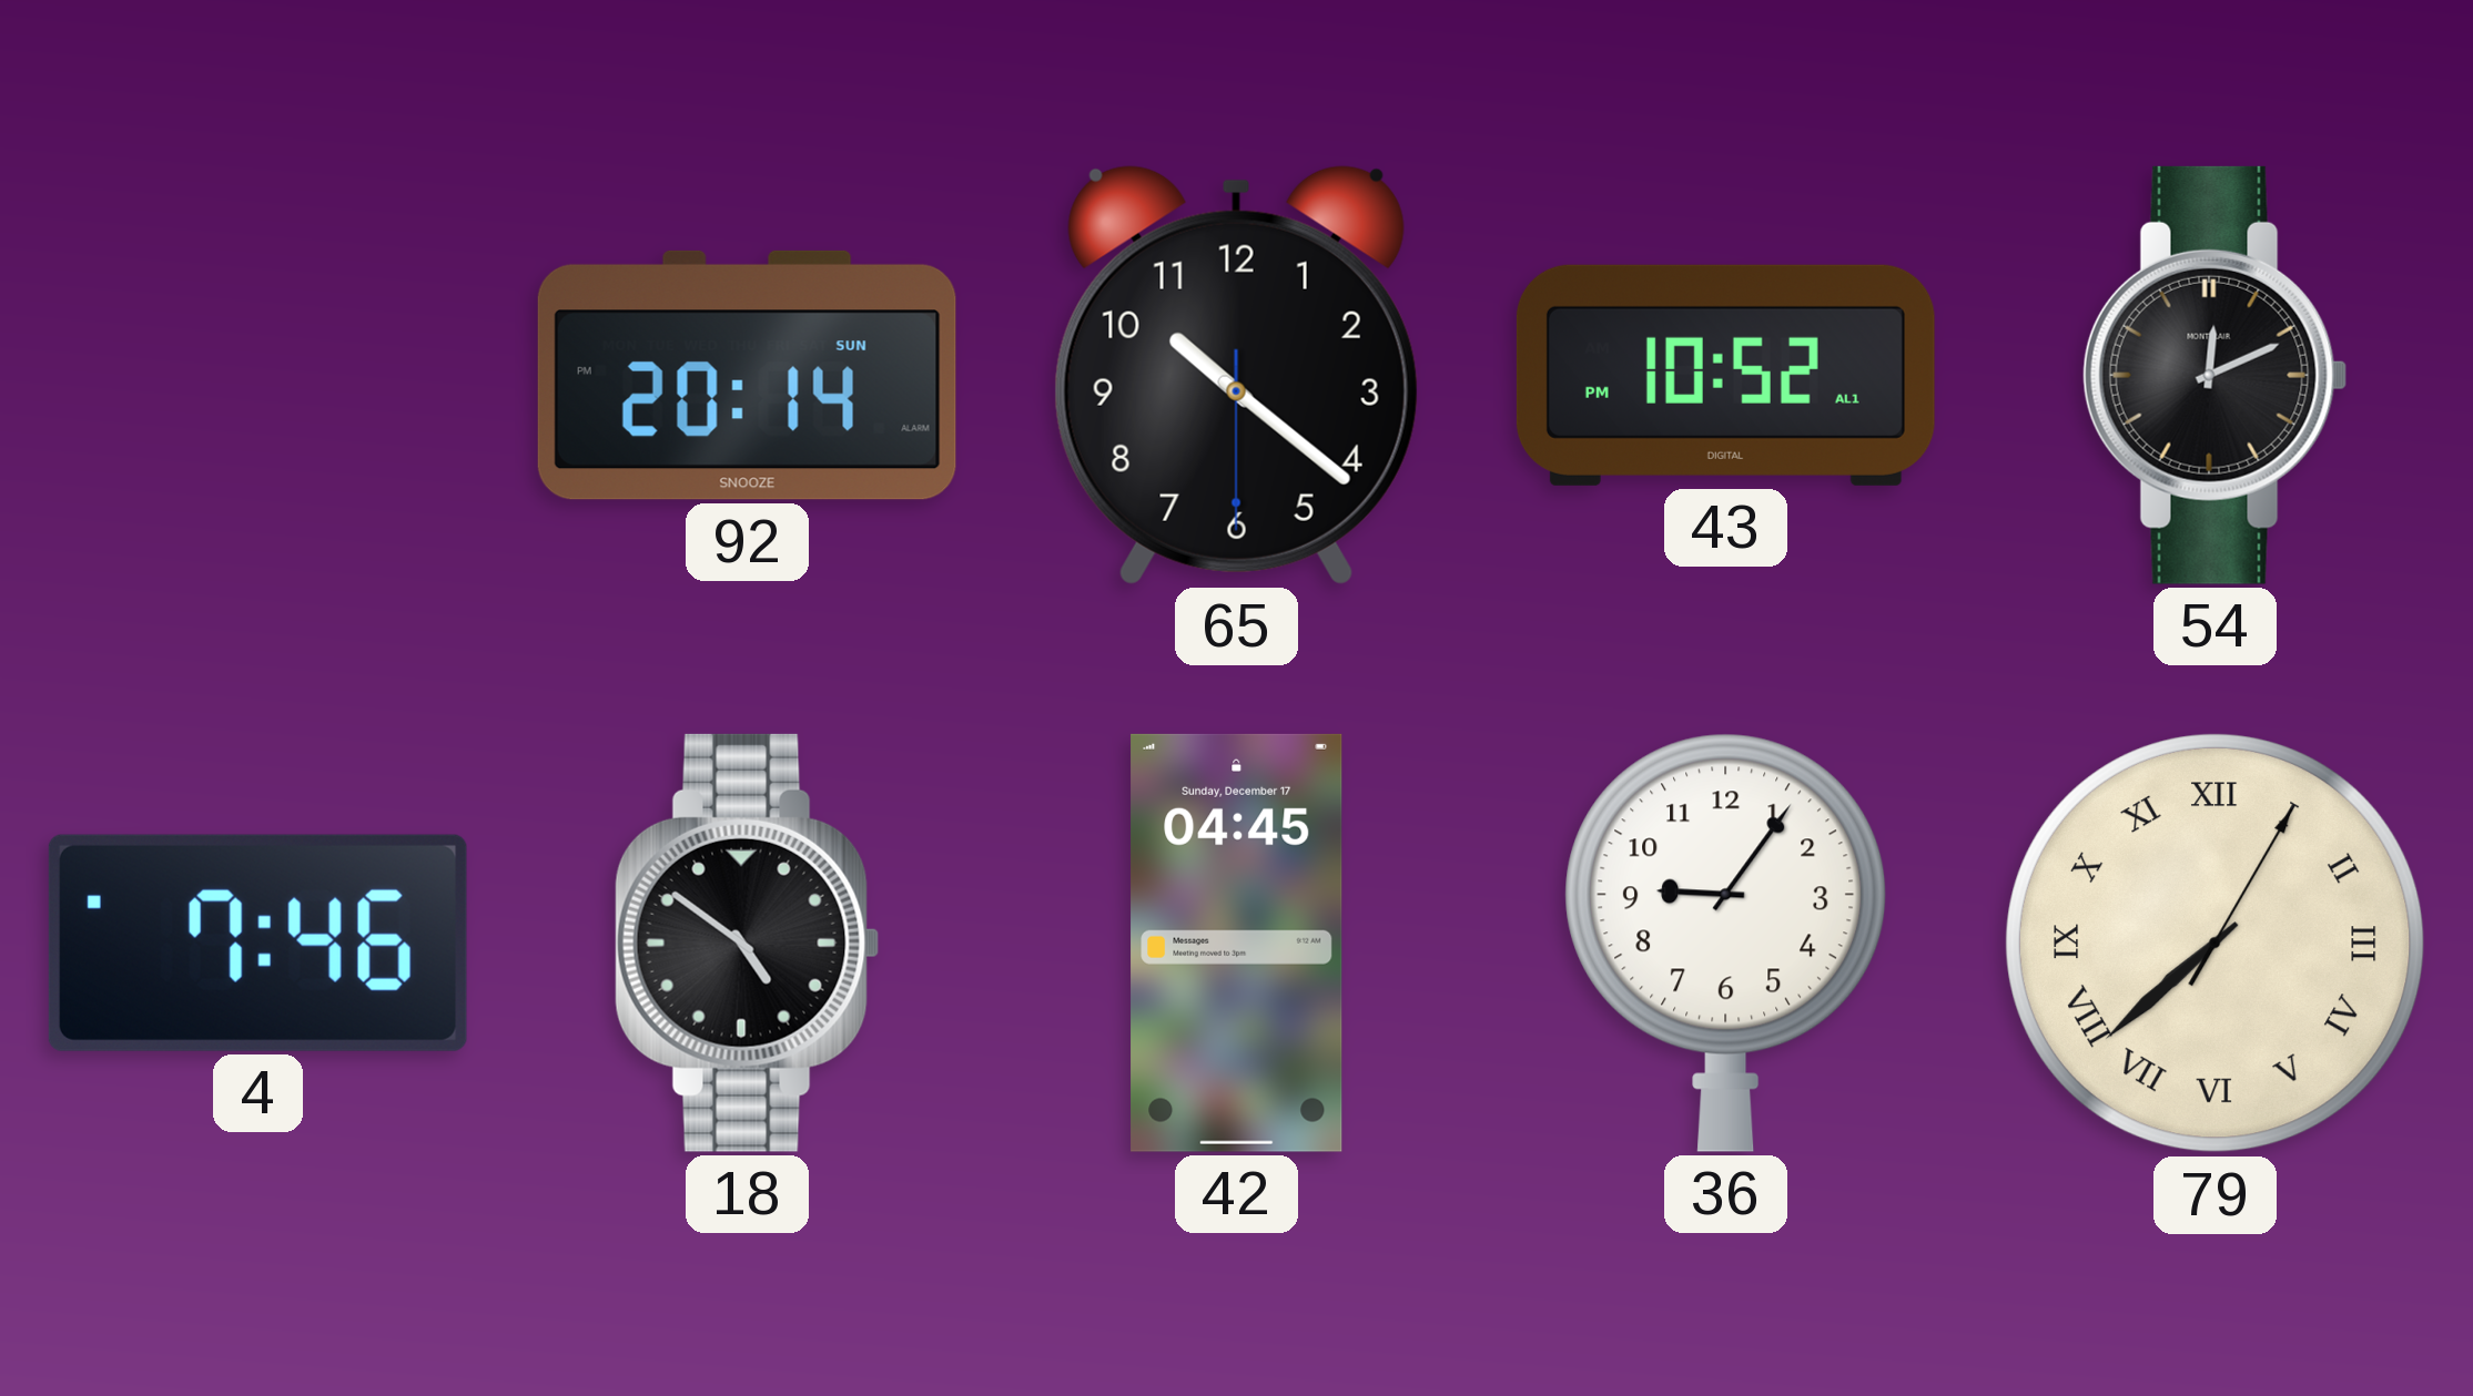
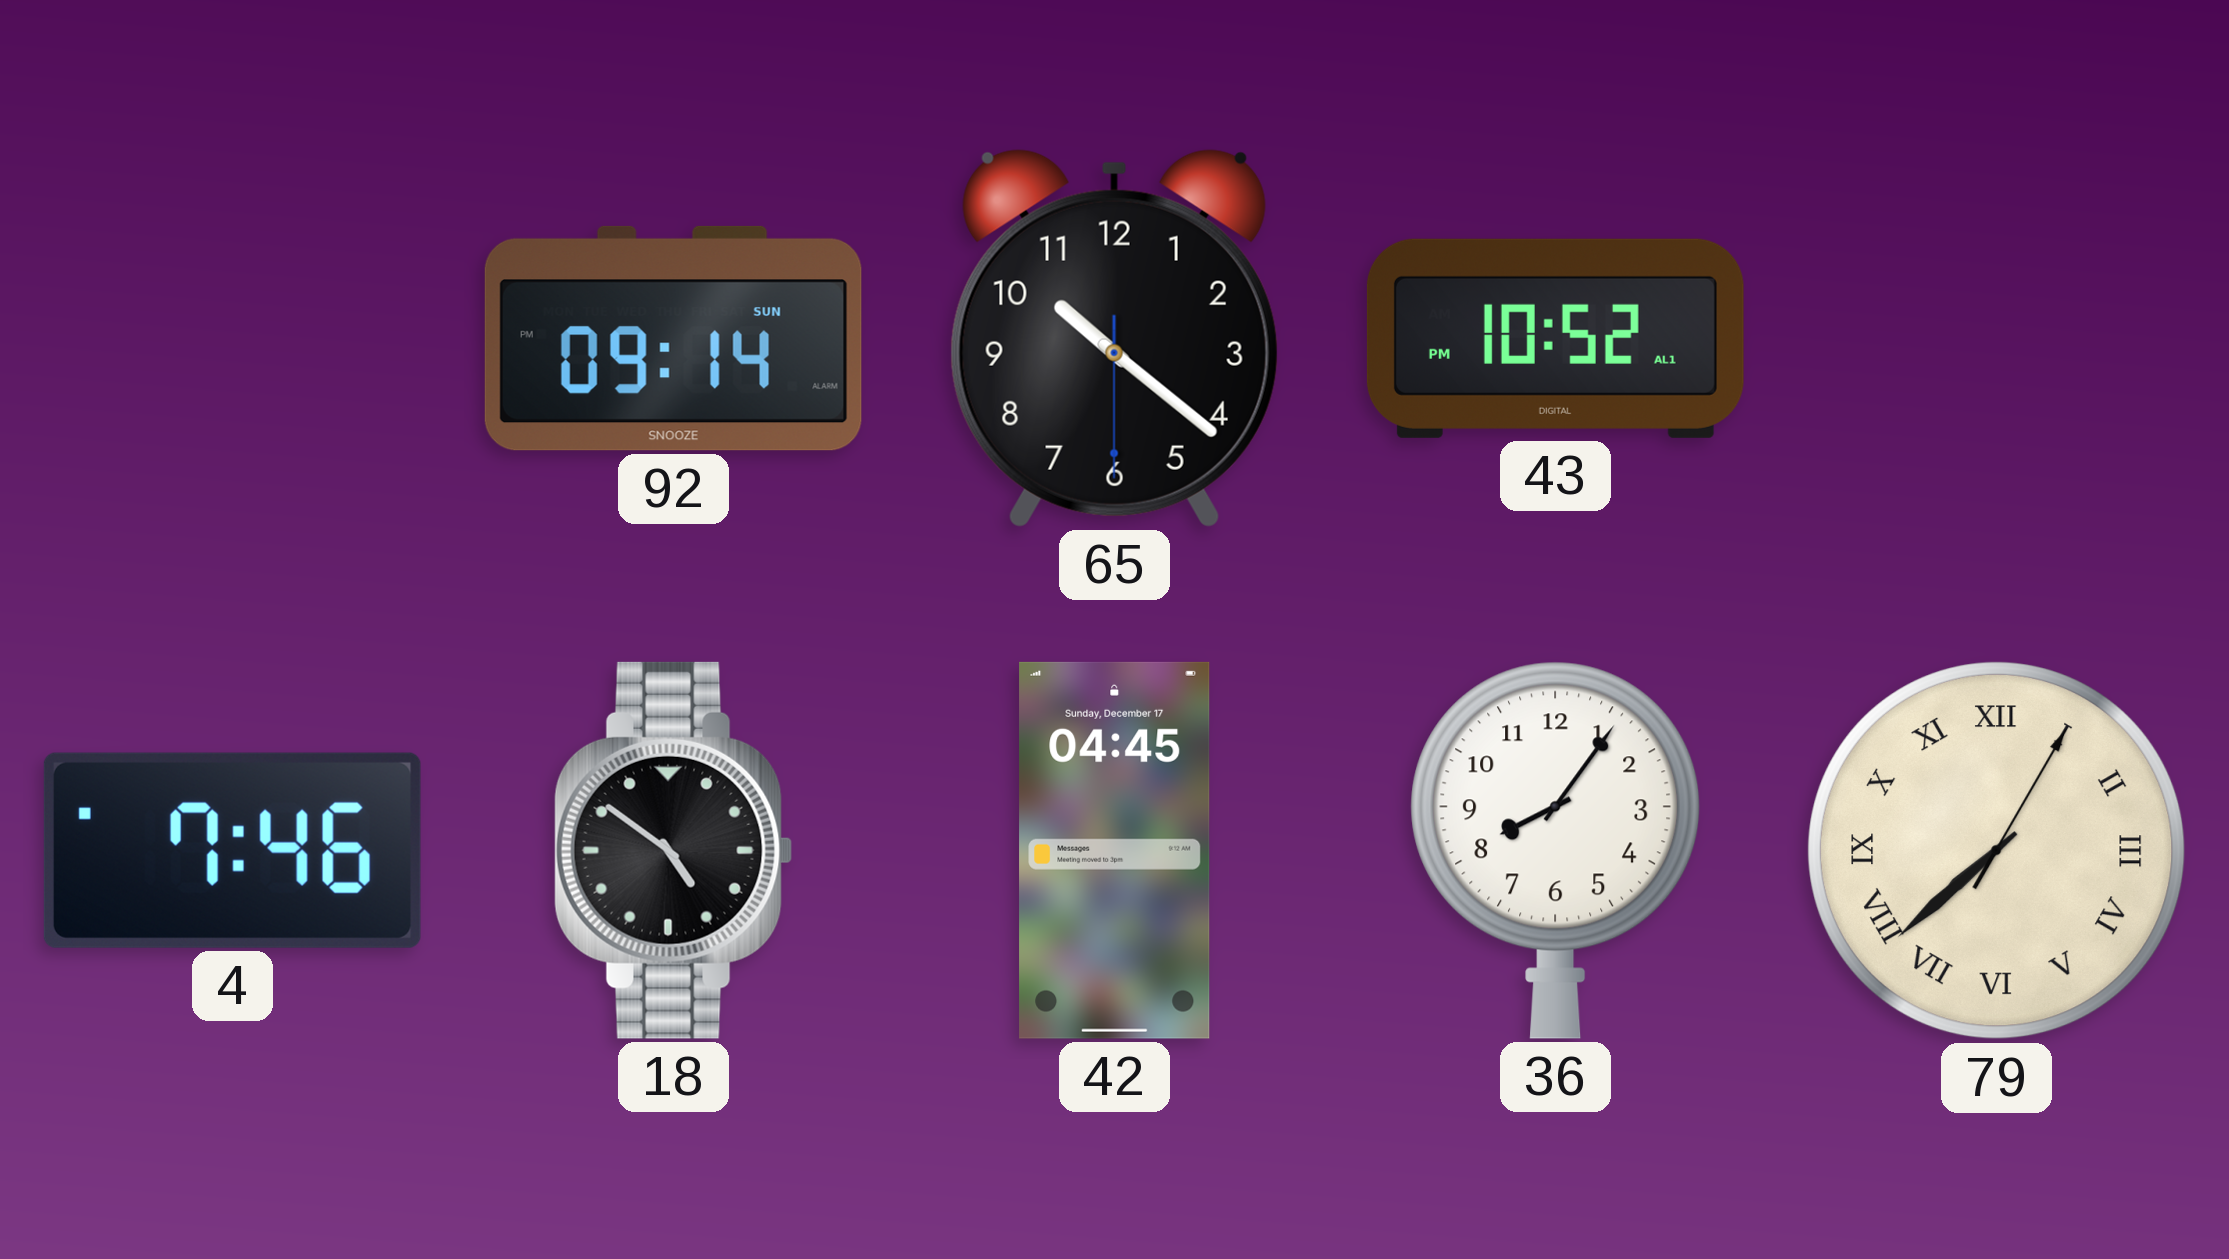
92: 20:14 -> 09:14
54: 12:11 -> none
36: 9:06 -> 8:06
